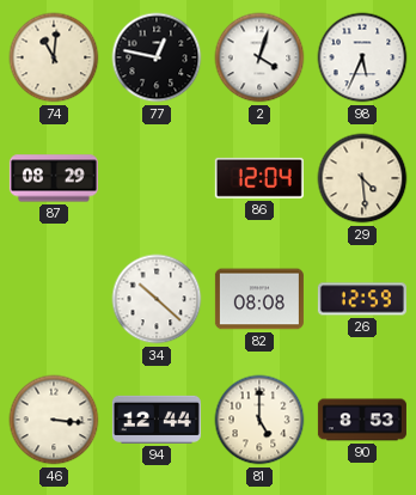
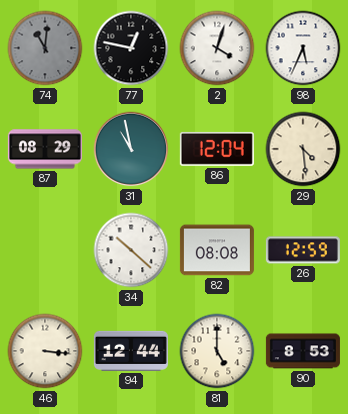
74 dial: cream -> grey
31: none -> 10:58
